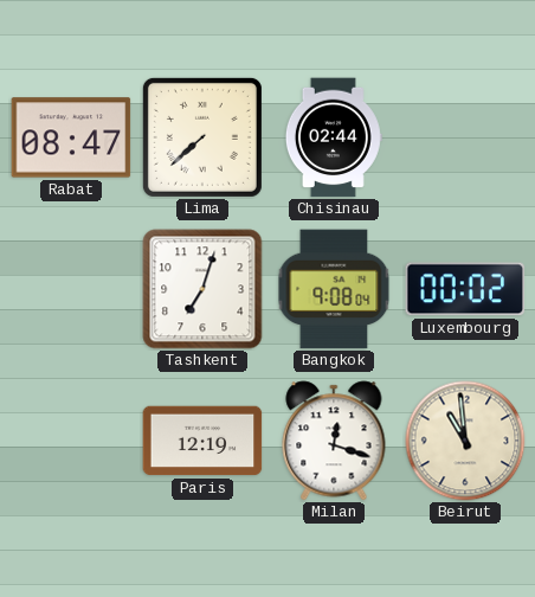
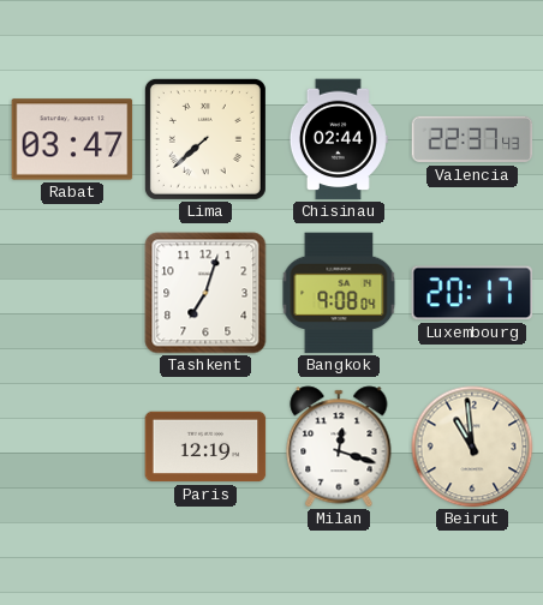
Rabat: 08:47 -> 03:47
Valencia: none -> 22:37
Luxembourg: 00:02 -> 20:17
